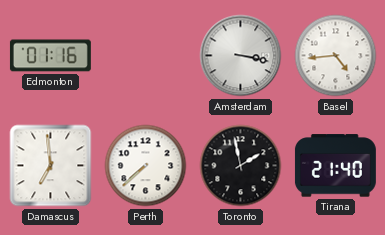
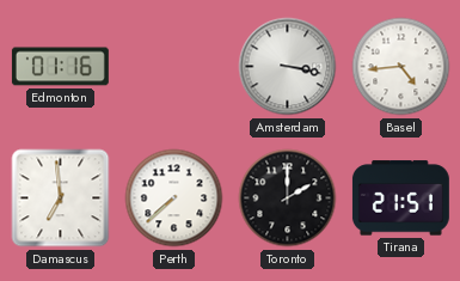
Toronto: 1:58 -> 2:00
Tirana: 21:40 -> 21:51
